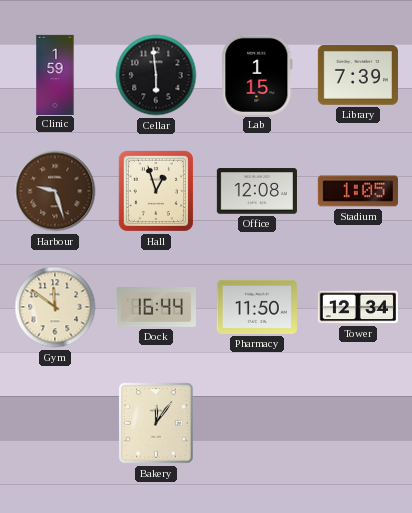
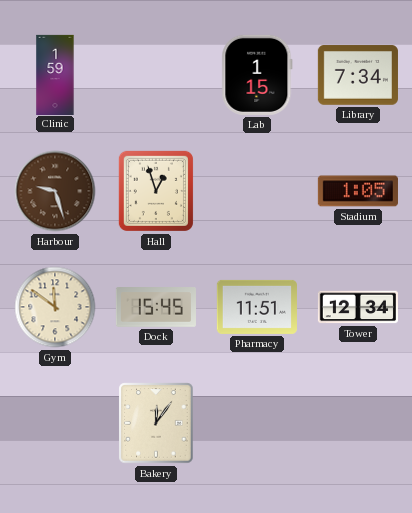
Cellar: 5:59 -> none
Library: 7:39 -> 7:34
Office: 12:08 -> none
Dock: 16:44 -> 15:45
Pharmacy: 11:50 -> 11:51
